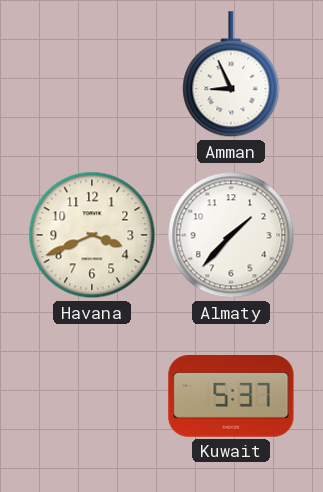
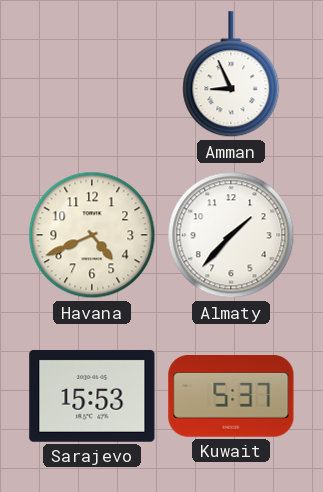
Havana: 3:41 -> 4:41
Sarajevo: none -> 15:53
